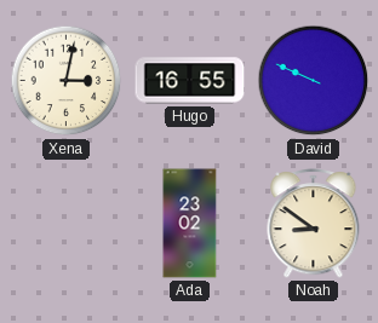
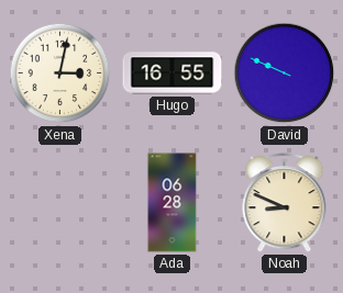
Ada: 23:02 -> 06:28
Noah: 8:51 -> 8:49
